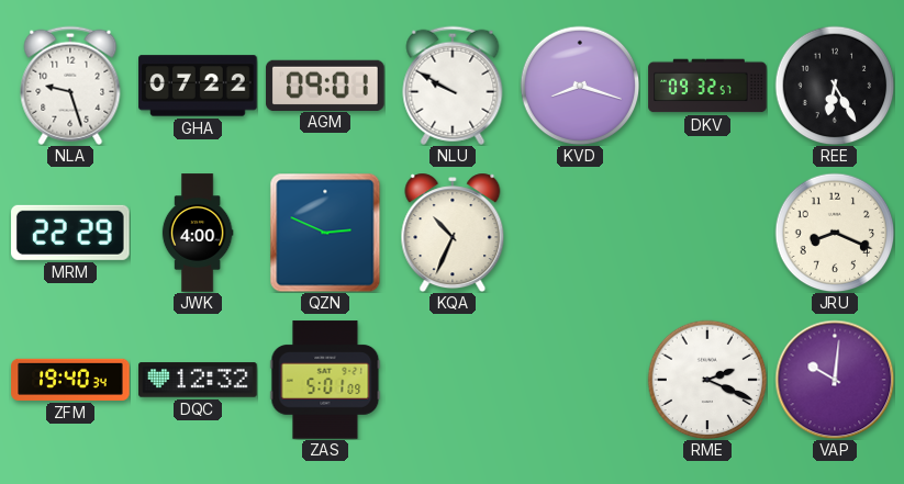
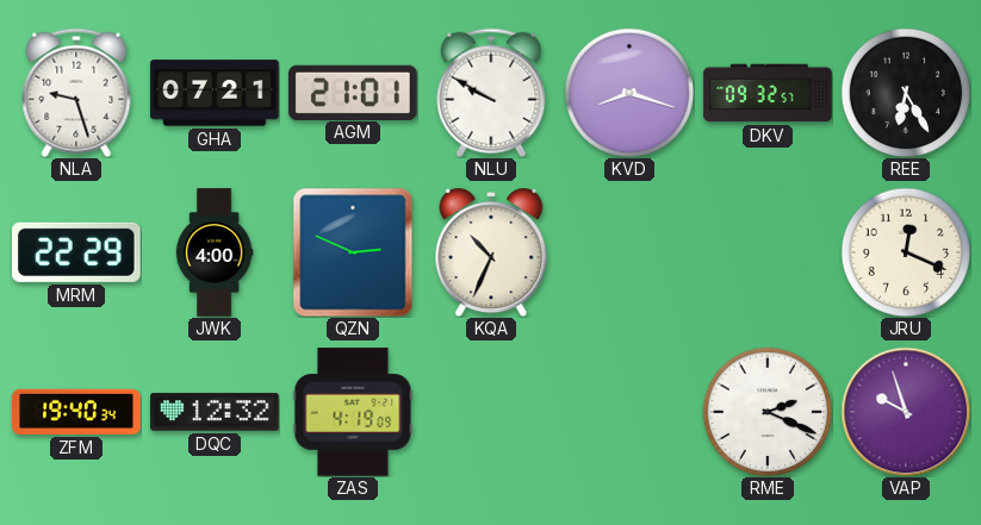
GHA: 07:22 -> 07:21
AGM: 09:01 -> 21:01
JRU: 8:19 -> 12:19
ZAS: 5:01 -> 4:19
VAP: 10:01 -> 9:57
